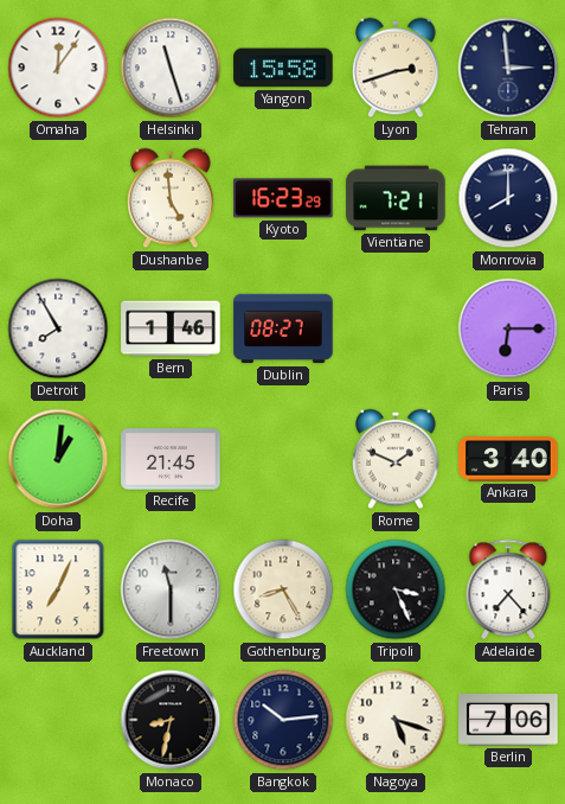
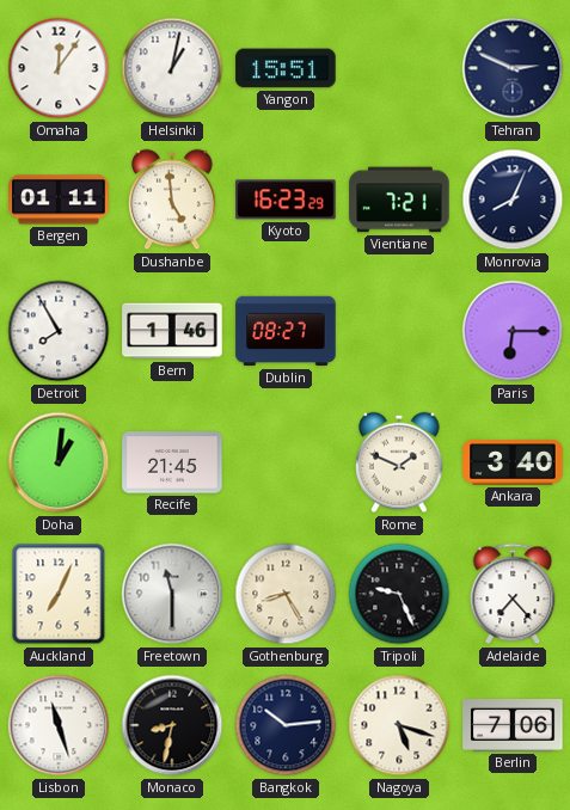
Helsinki: 11:27 -> 1:02
Yangon: 15:58 -> 15:51
Lyon: 2:42 -> none
Tehran: 2:59 -> 2:49
Bergen: none -> 01:11
Monrovia: 8:00 -> 8:04
Tripoli: 3:26 -> 9:26
Lisbon: none -> 11:27
